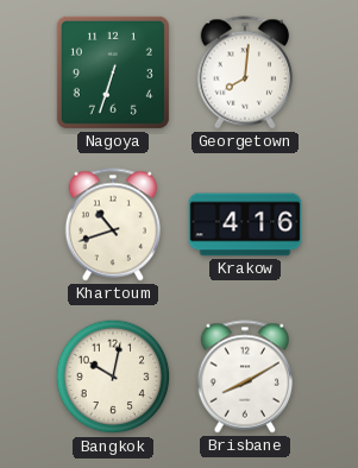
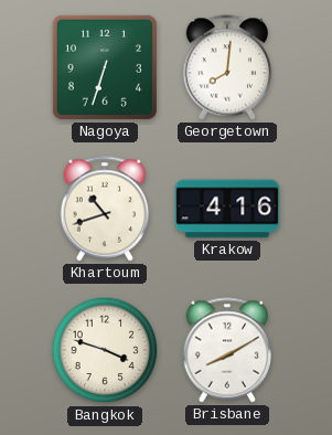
Bangkok: 10:02 -> 3:48
